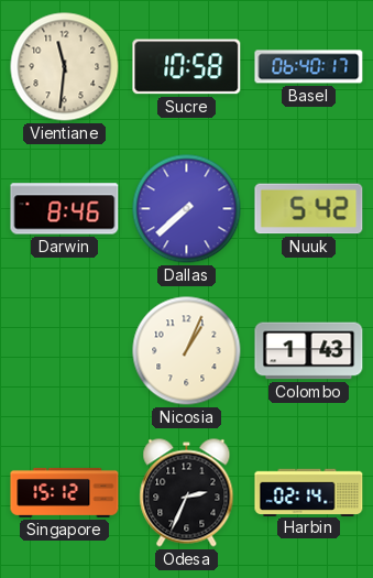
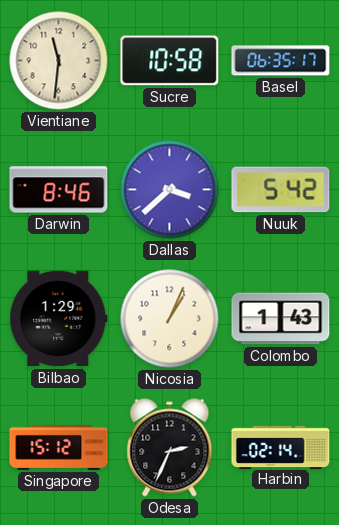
Basel: 06:40 -> 06:35
Dallas: 7:38 -> 3:38
Bilbao: none -> 1:29
